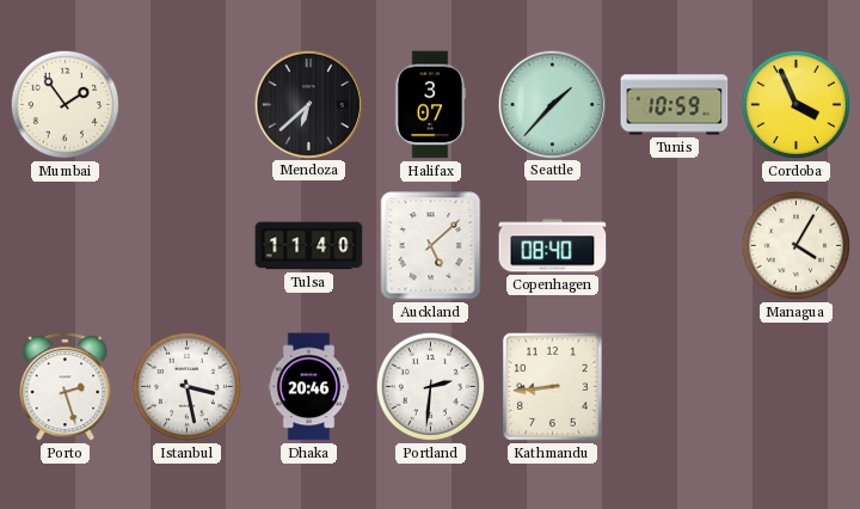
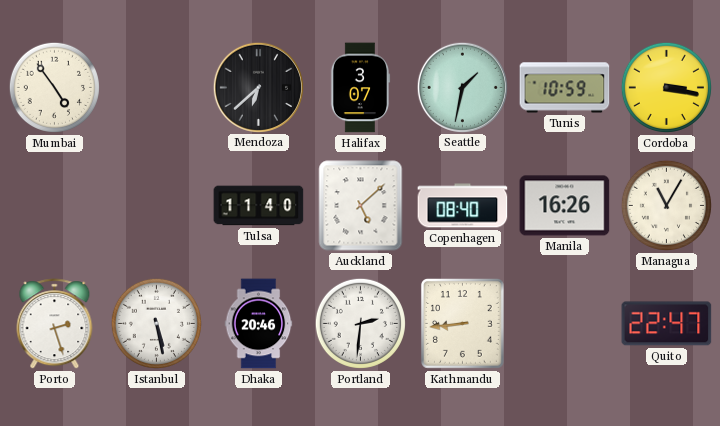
Mumbai: 1:54 -> 4:54
Seattle: 1:37 -> 1:32
Cordoba: 3:56 -> 3:17
Manila: none -> 16:26
Managua: 4:05 -> 11:05
Istanbul: 3:28 -> 5:28
Quito: none -> 22:47
